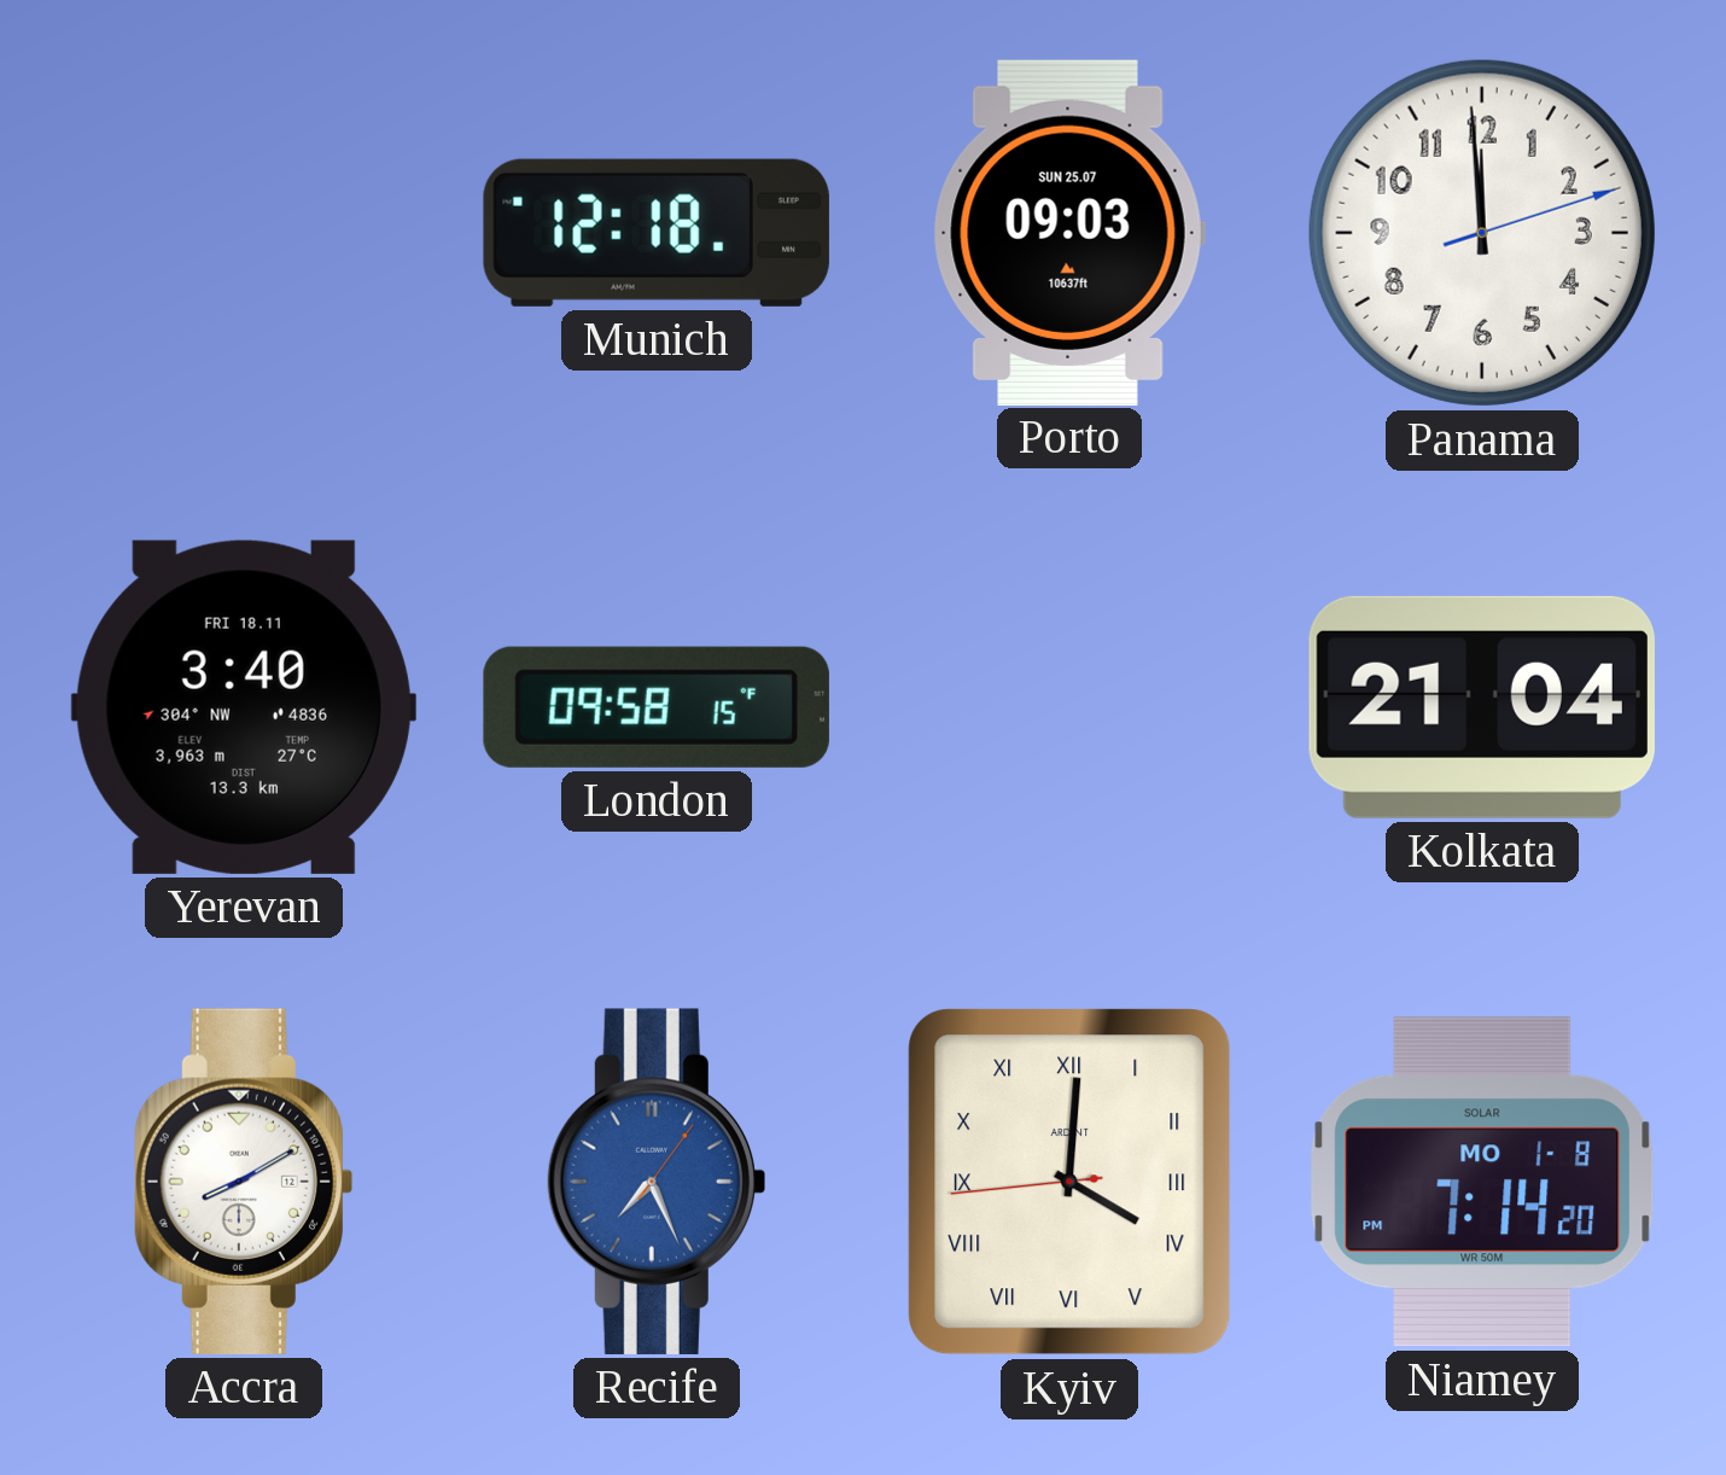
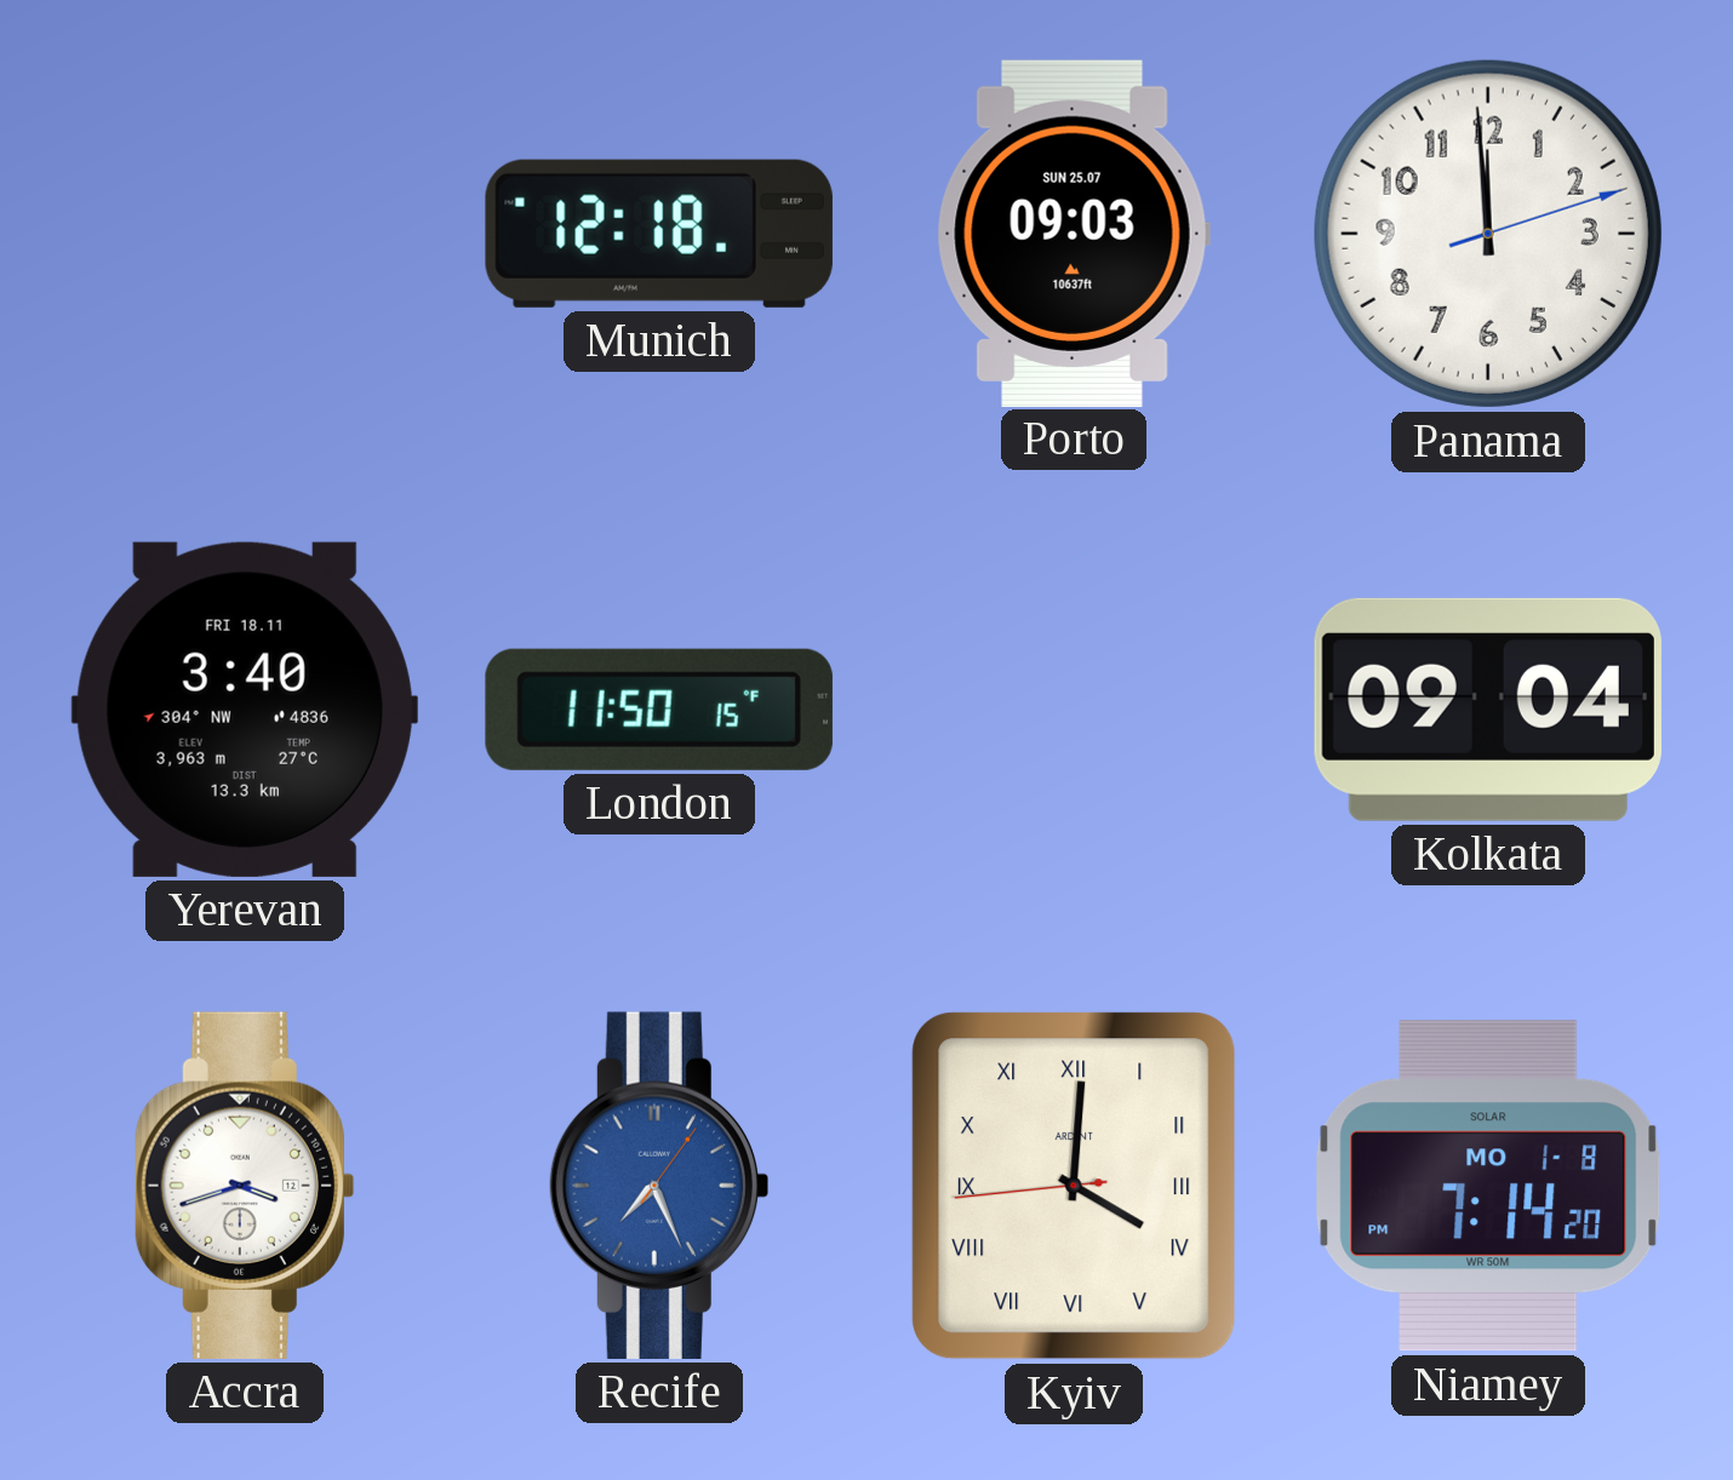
London: 09:58 -> 11:50
Kolkata: 21:04 -> 09:04
Accra: 8:10 -> 3:42
